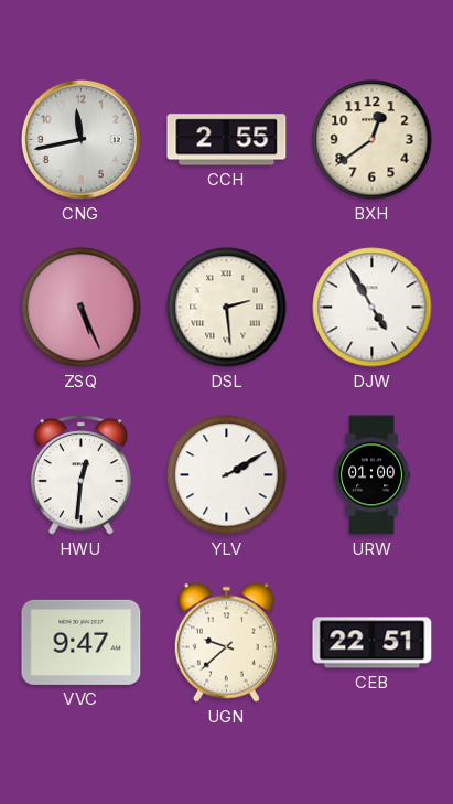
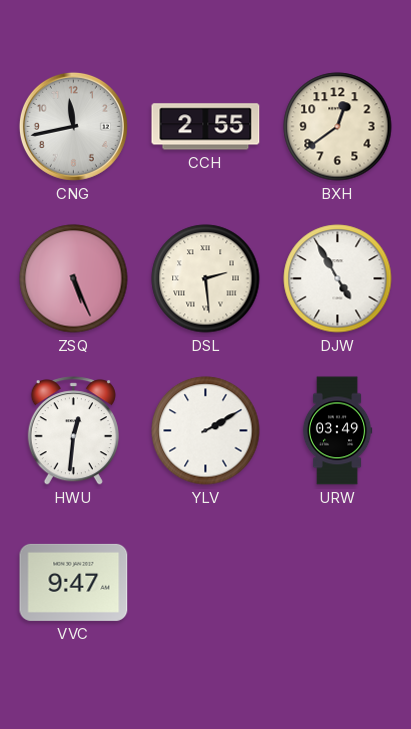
URW: 01:00 -> 03:49
UGN: 9:38 -> none
CEB: 22:51 -> none
